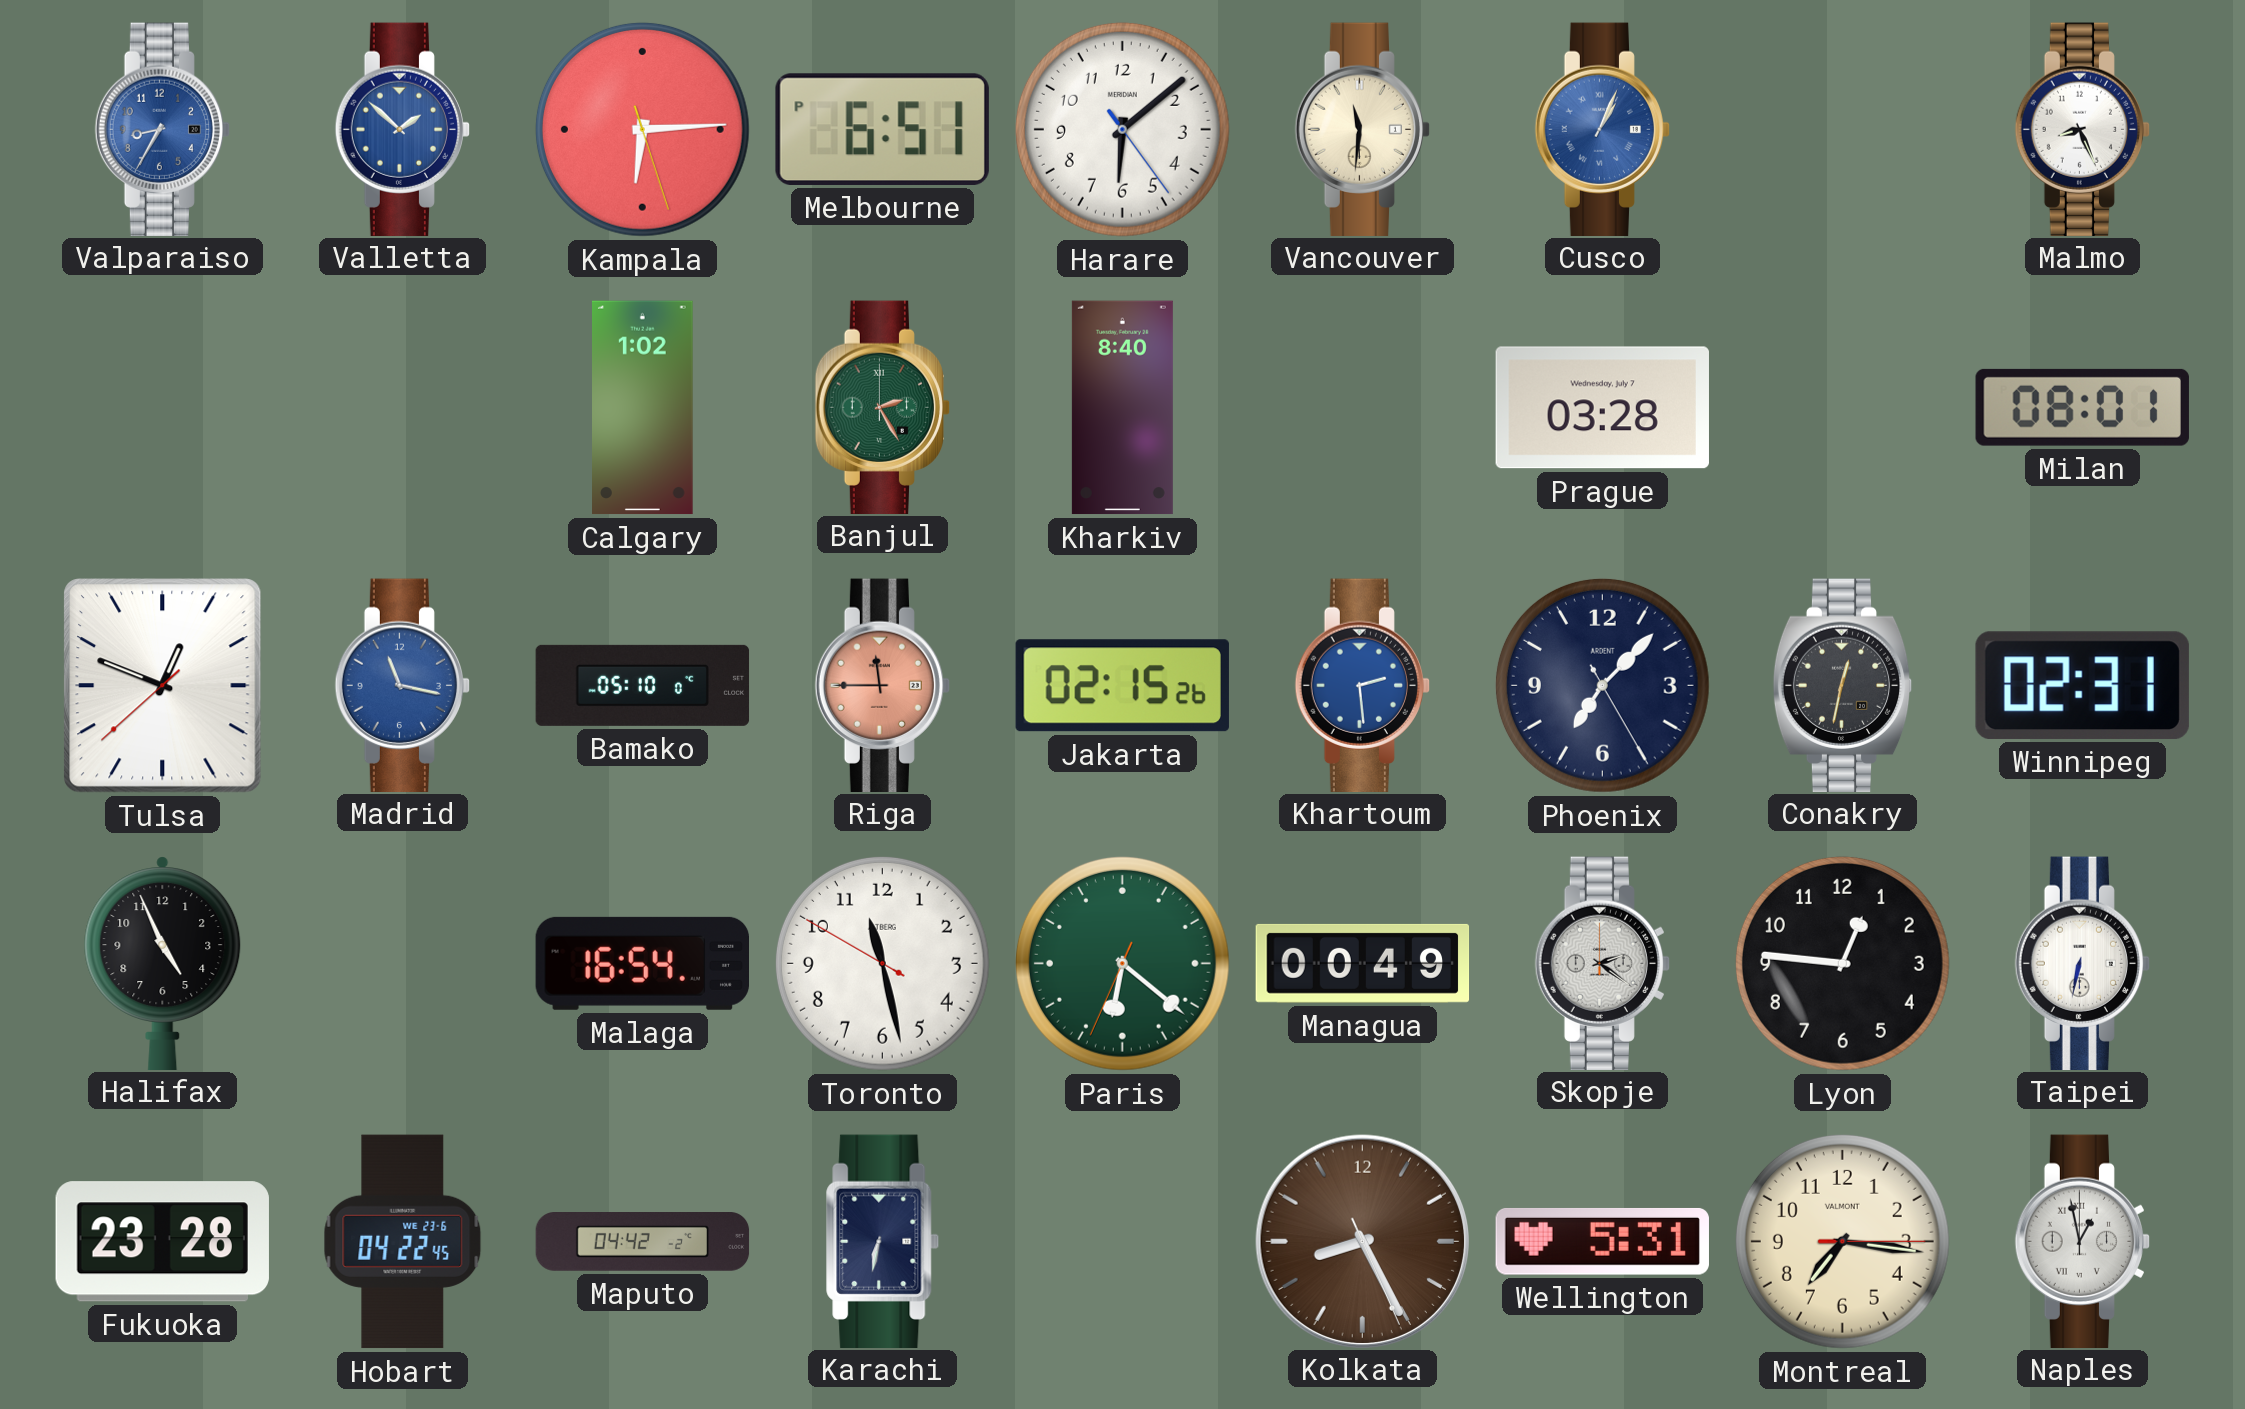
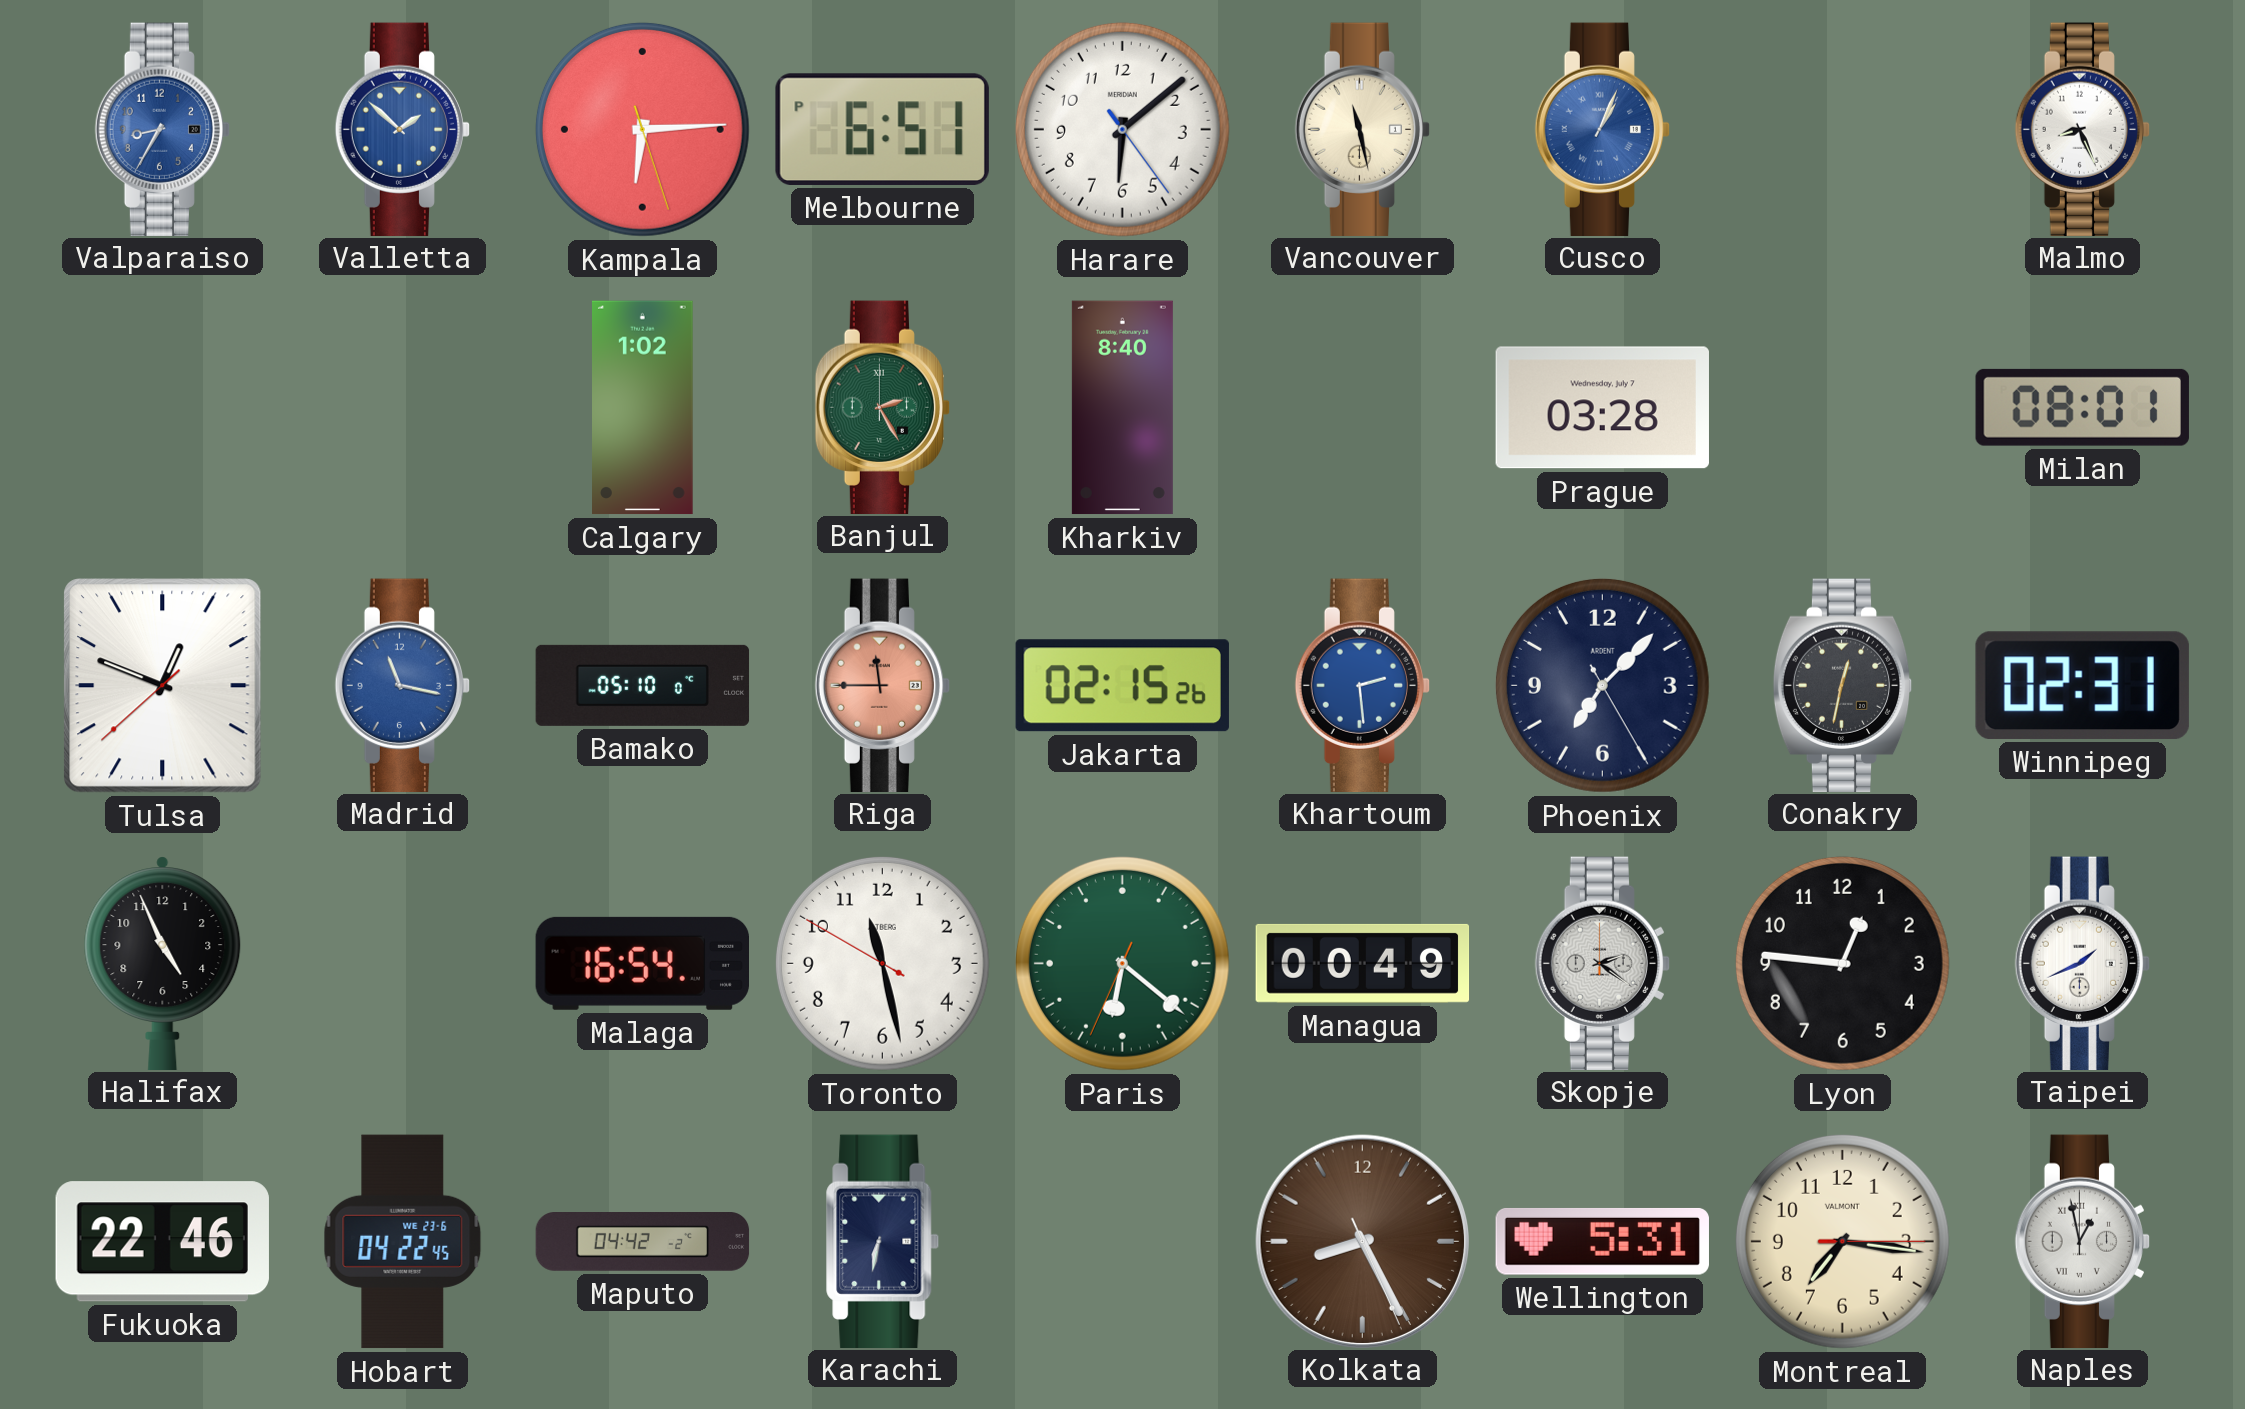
Vancouver: 11:31 -> 11:28
Taipei: 6:32 -> 1:41
Fukuoka: 23:28 -> 22:46
